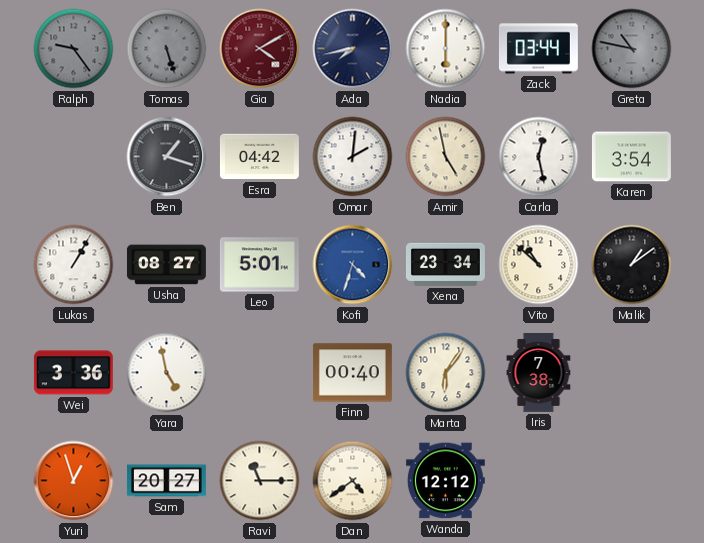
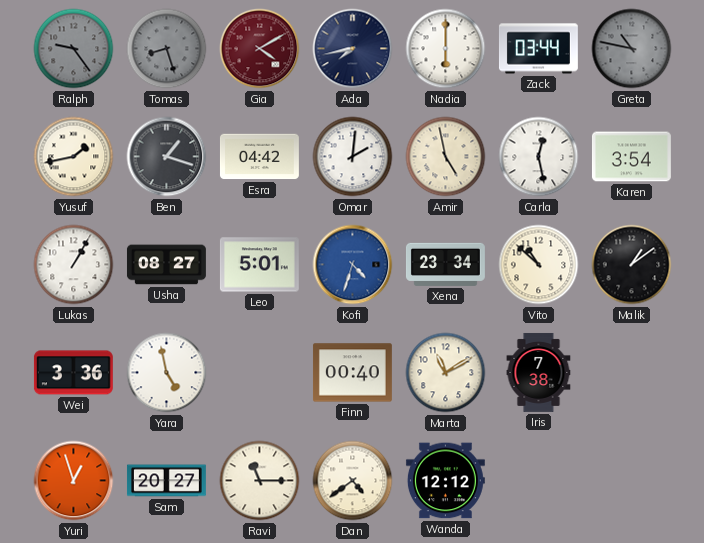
Tomas: 5:27 -> 8:27
Yusuf: none -> 1:43
Marta: 6:06 -> 11:10
